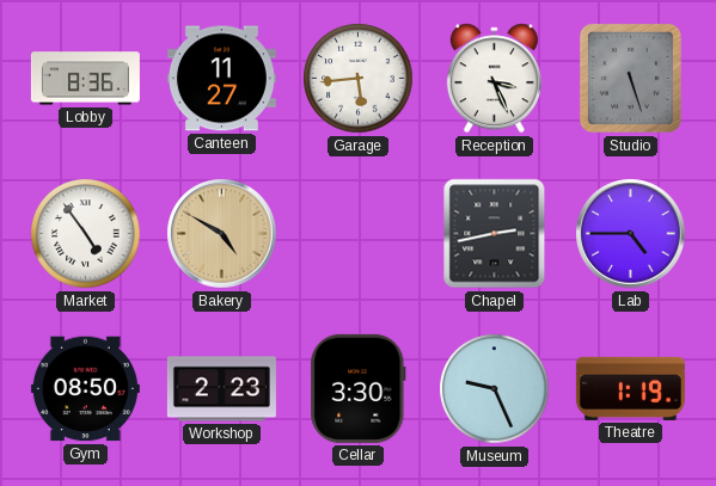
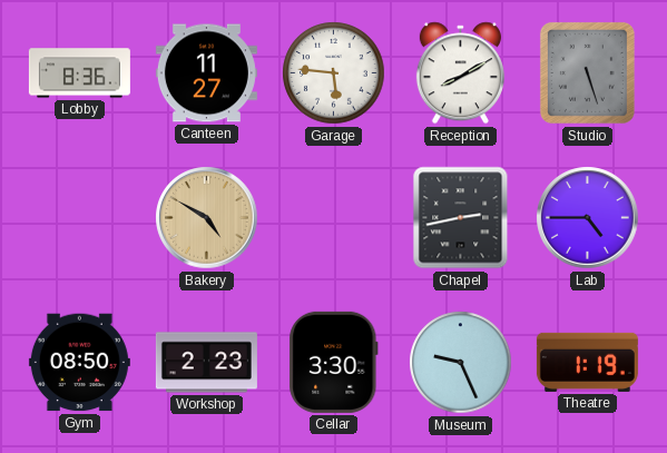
Garage: 5:44 -> 5:46
Reception: 3:26 -> 8:10
Market: 4:54 -> none
